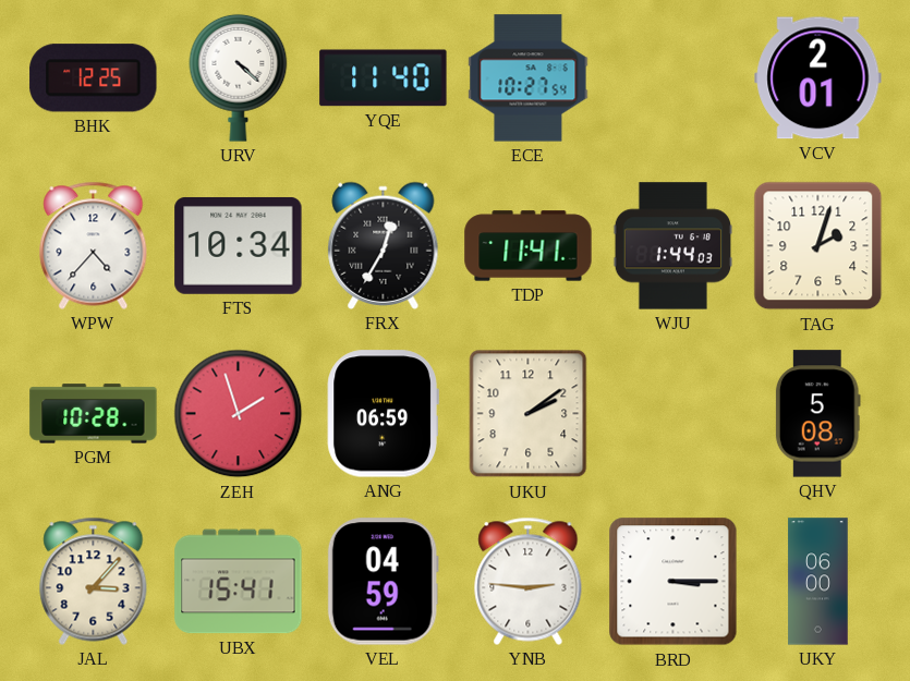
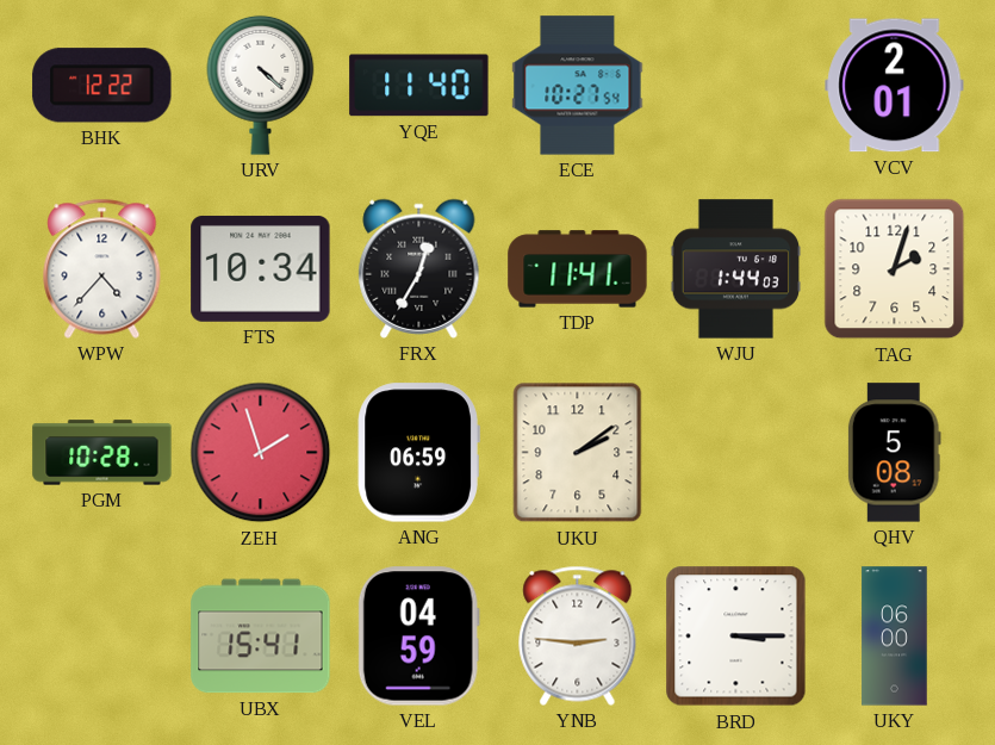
BHK: 12:25 -> 12:22
JAL: 3:07 -> none
